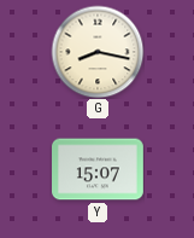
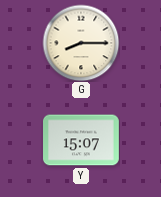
G: 8:17 -> 8:15
